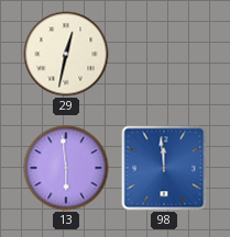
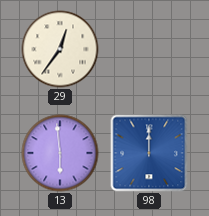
29: 12:32 -> 12:36
98: 11:59 -> 12:00
